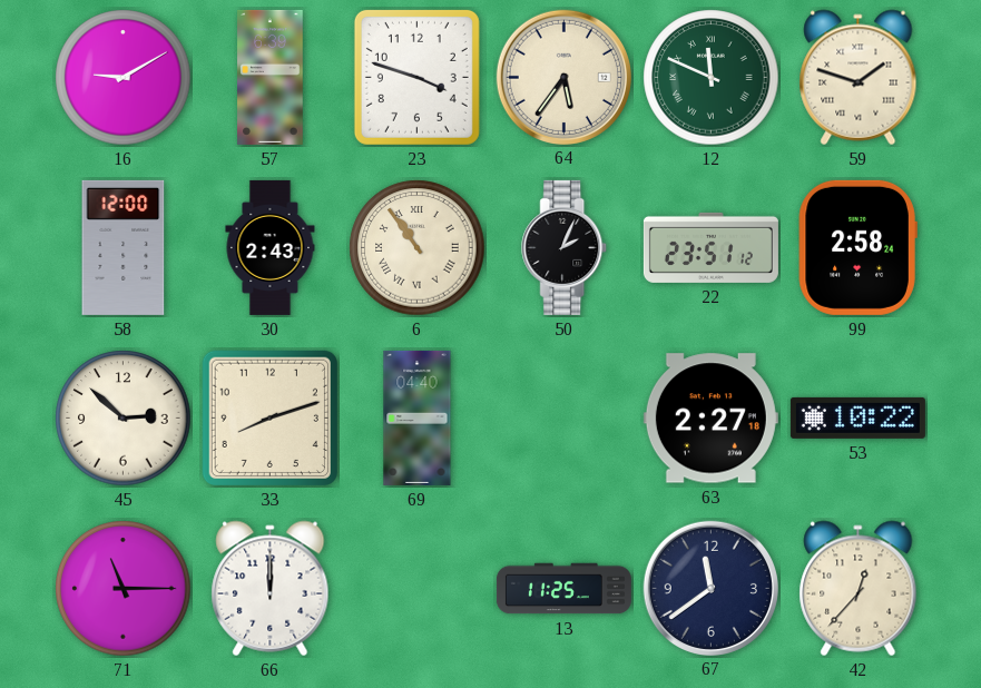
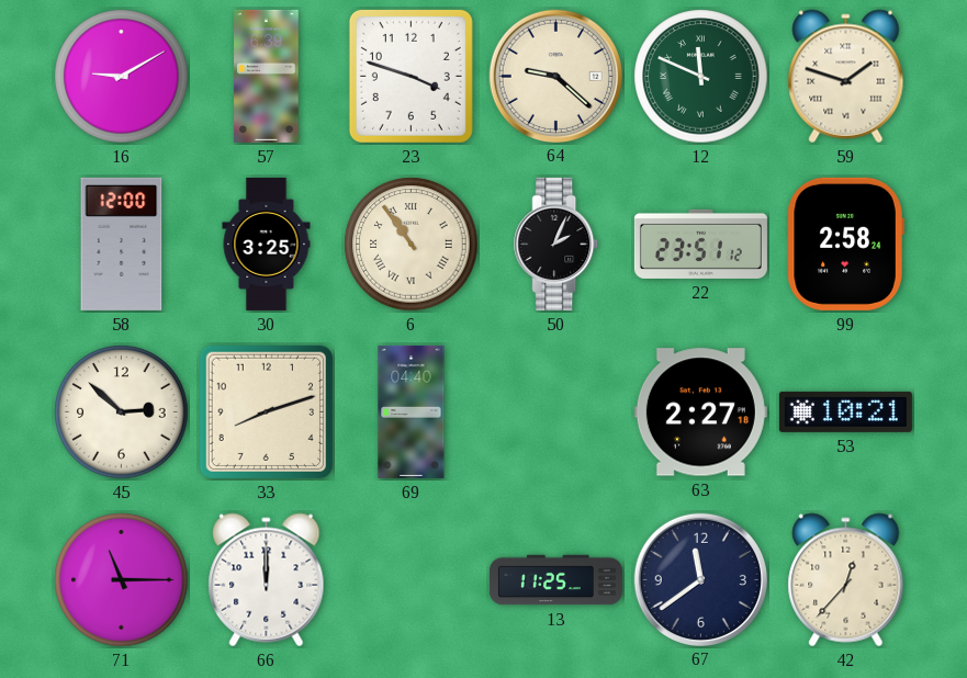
64: 5:36 -> 9:22
30: 2:43 -> 3:25
53: 10:22 -> 10:21
